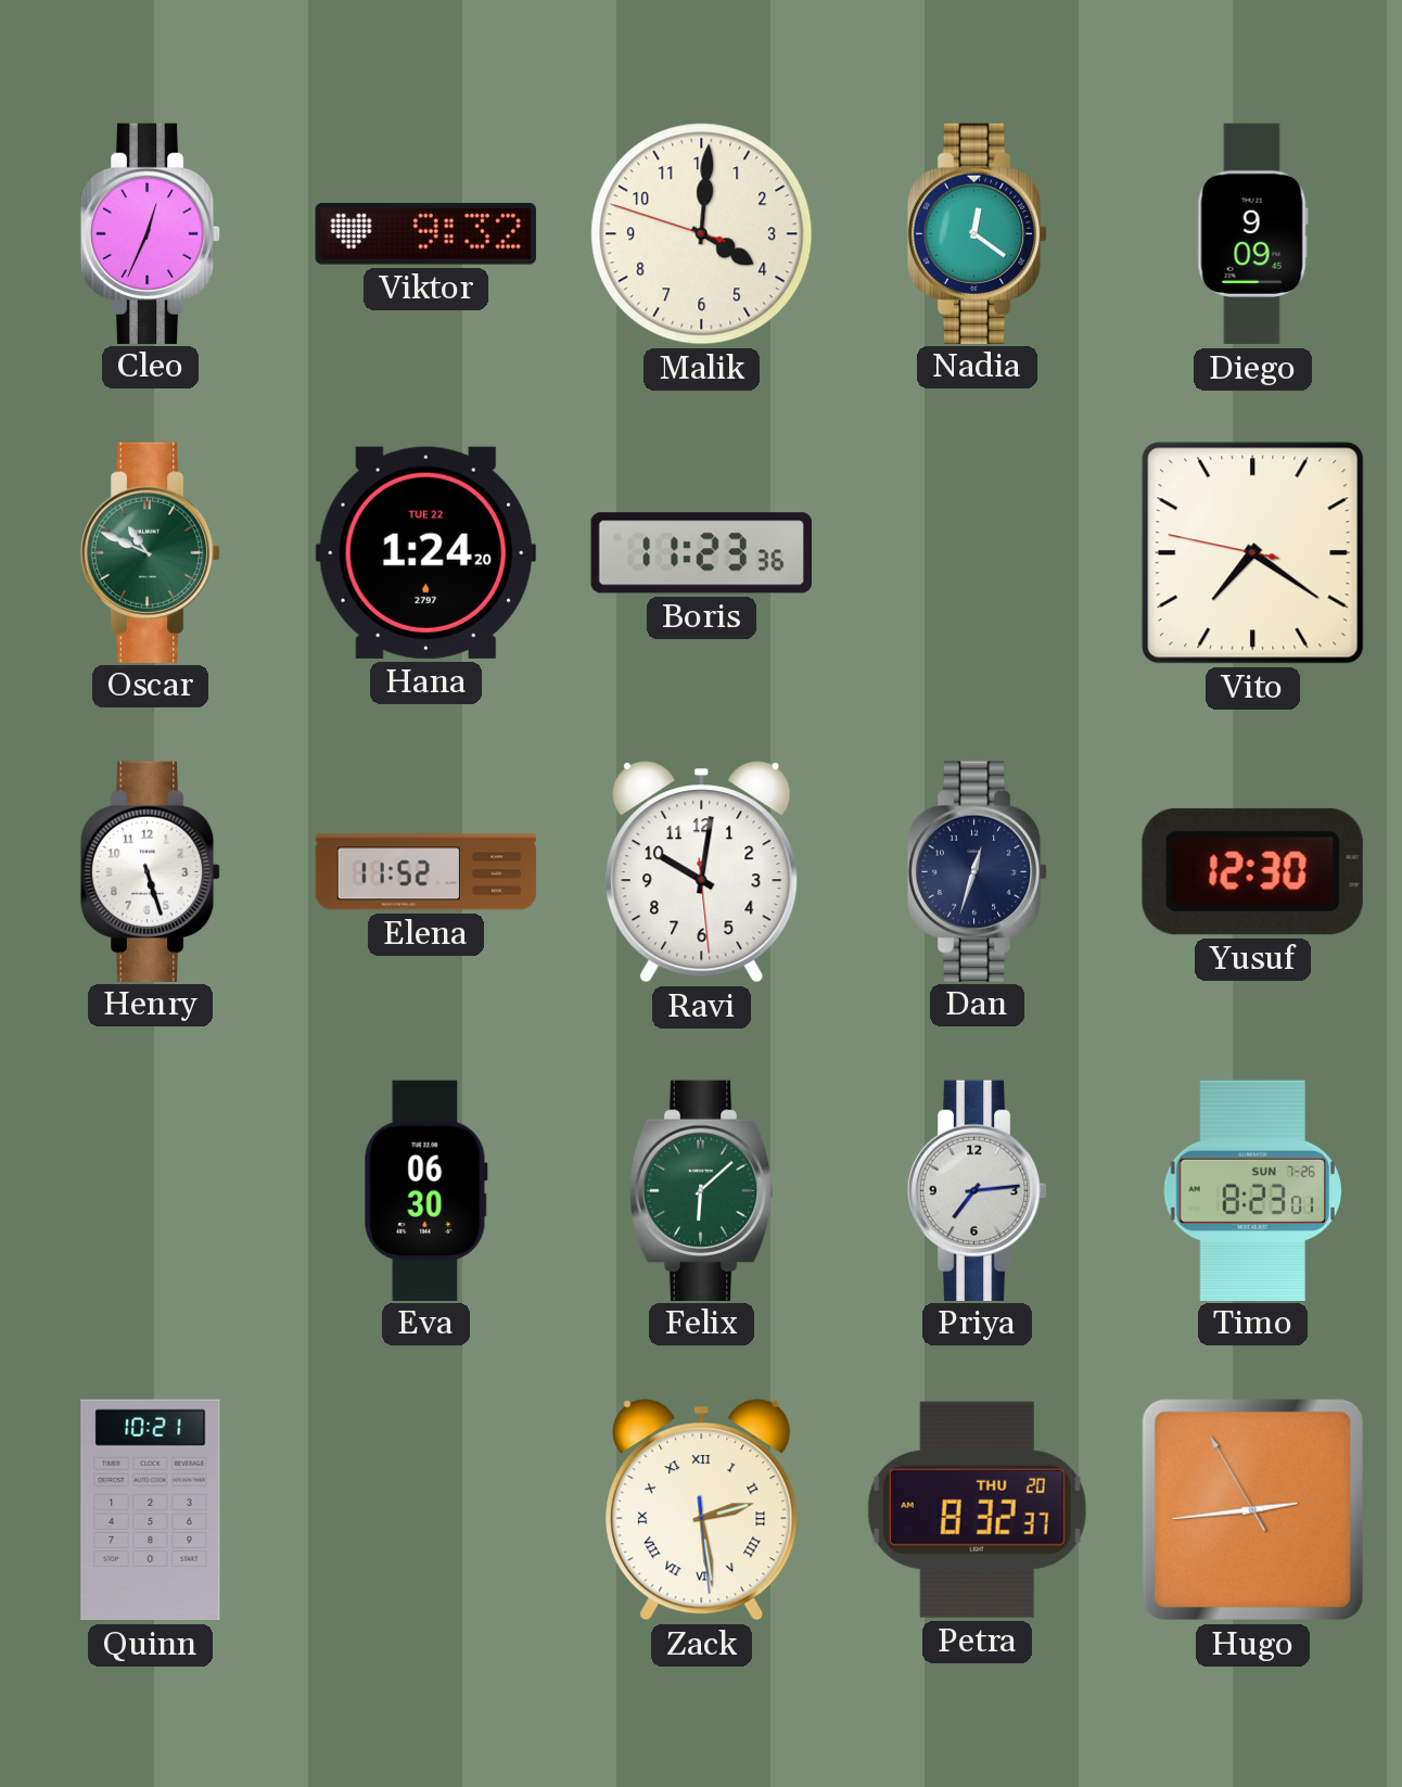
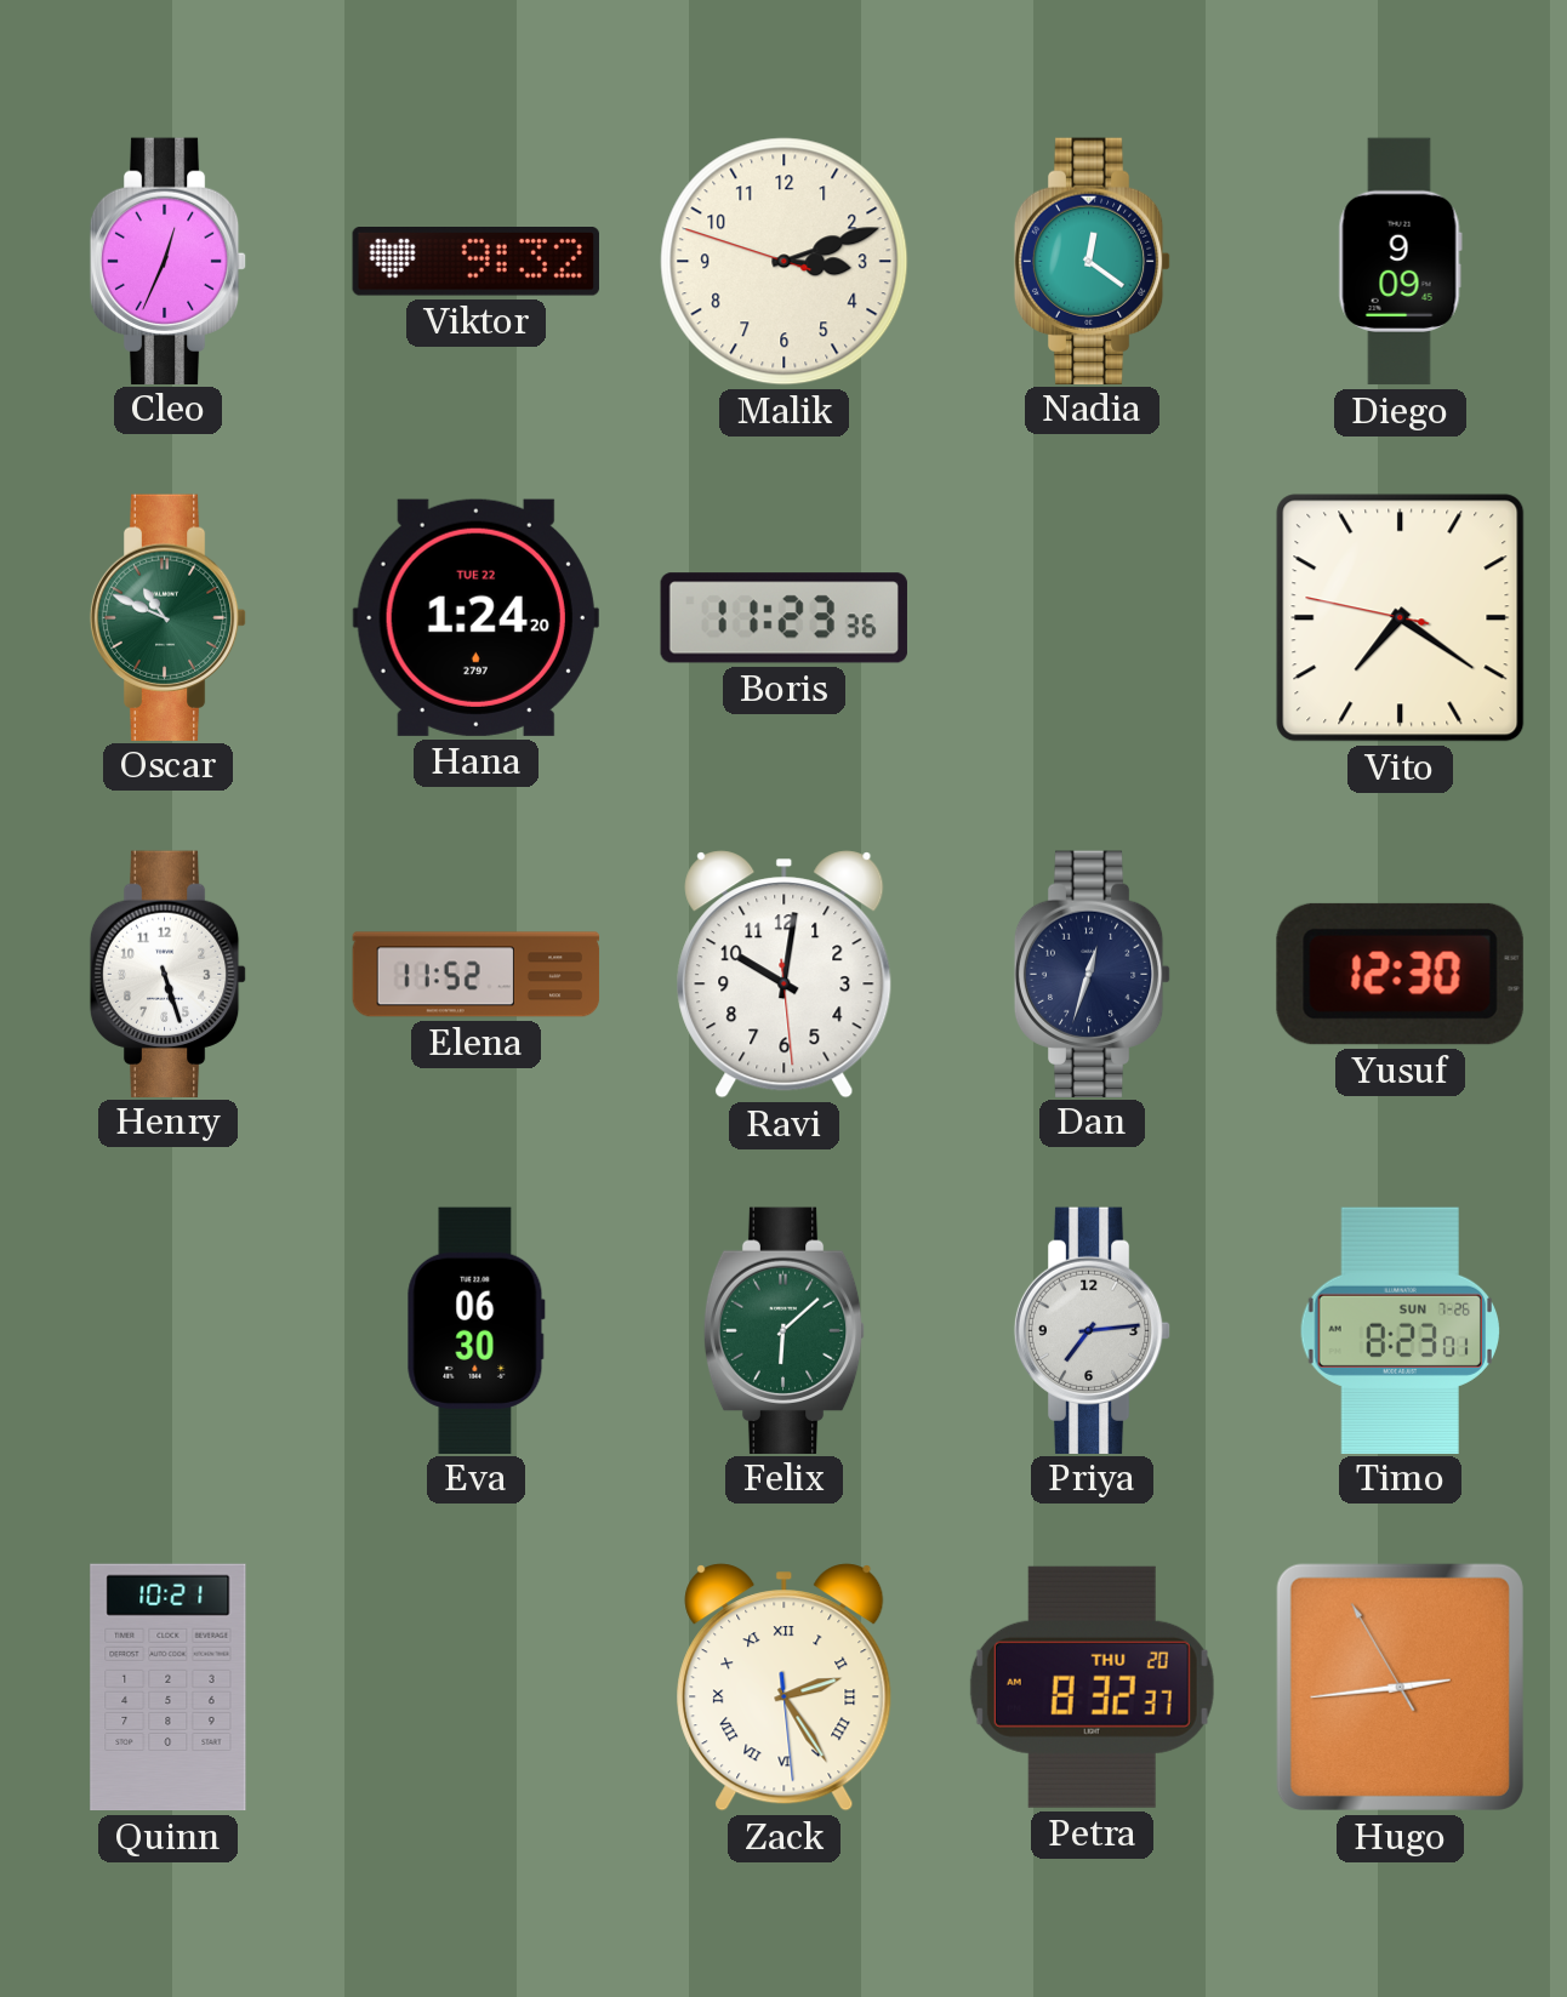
Malik: 4:00 -> 3:11
Zack: 2:28 -> 2:24
